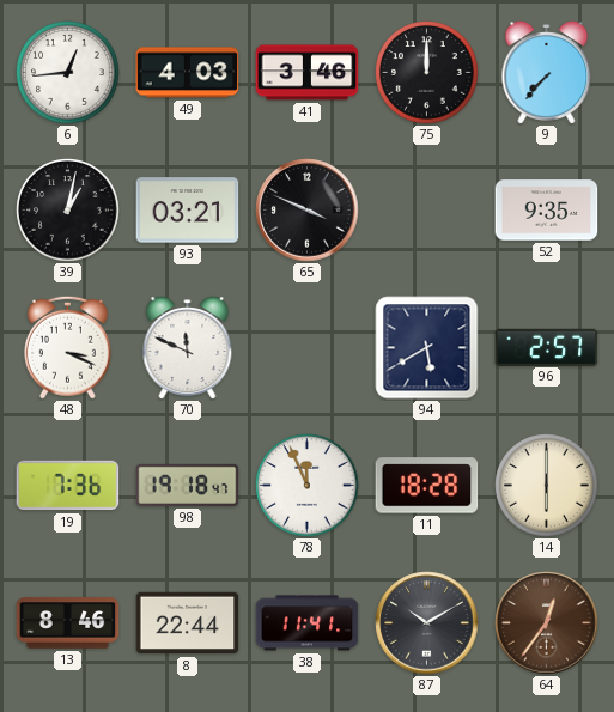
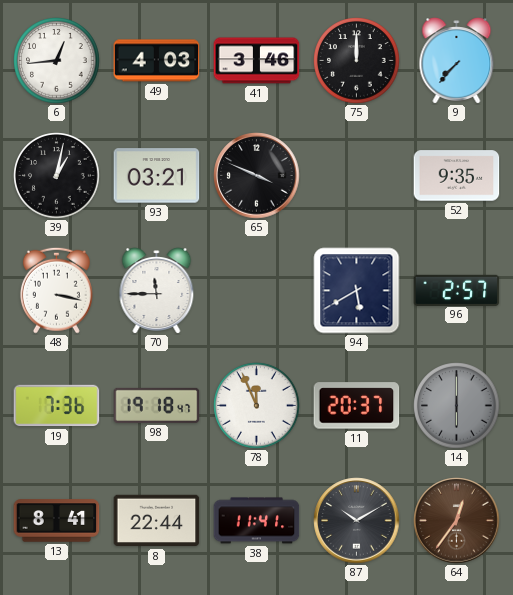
48: 3:19 -> 3:17
70: 11:49 -> 11:45
11: 18:28 -> 20:37
14 dial: cream -> grey
13: 8:46 -> 8:41
